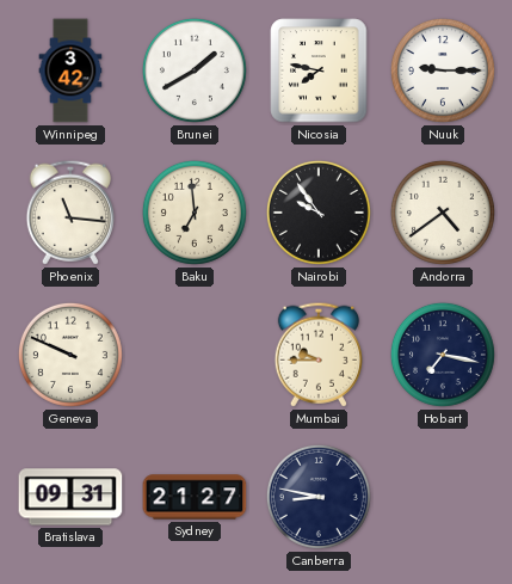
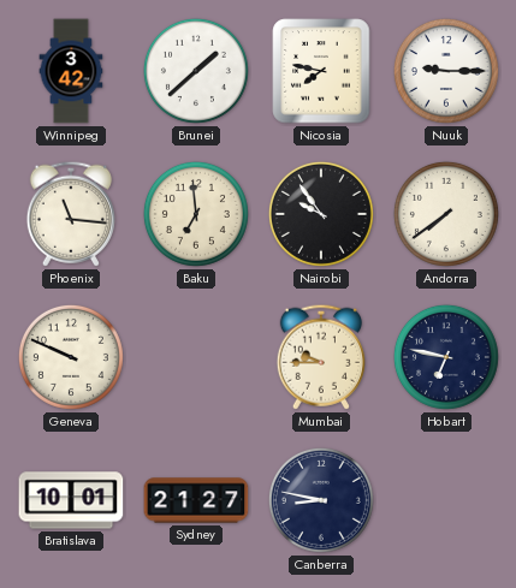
Brunei: 1:40 -> 1:38
Andorra: 4:39 -> 7:39
Hobart: 7:17 -> 6:47
Bratislava: 09:31 -> 10:01
